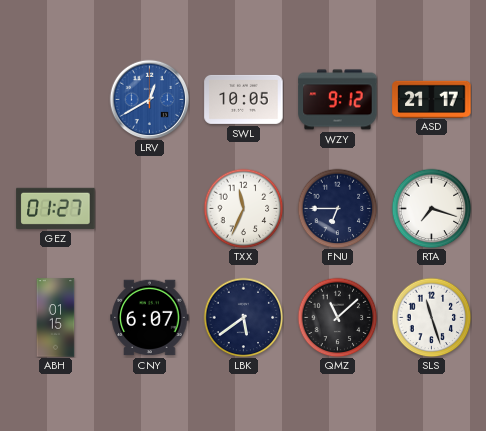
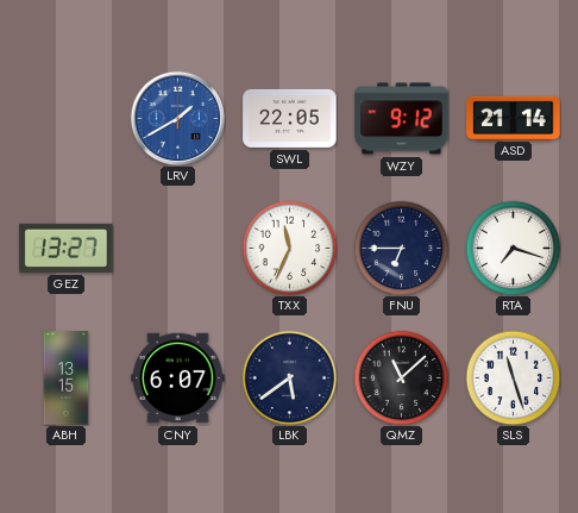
LRV: 12:40 -> 1:40
SWL: 10:05 -> 22:05
ASD: 21:17 -> 21:14
GEZ: 01:27 -> 13:27
ABH: 01:15 -> 13:15
